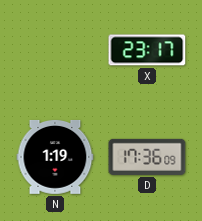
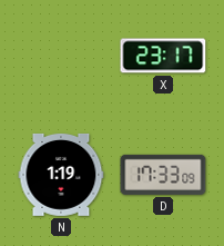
D: 17:36 -> 17:33
